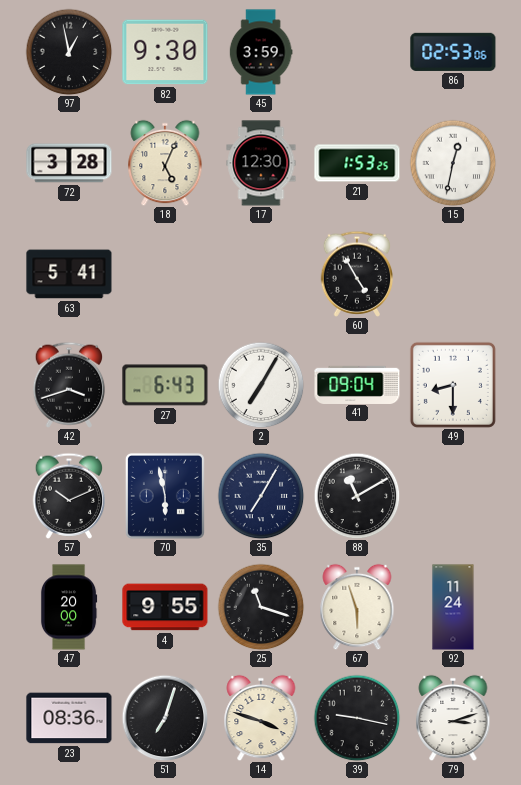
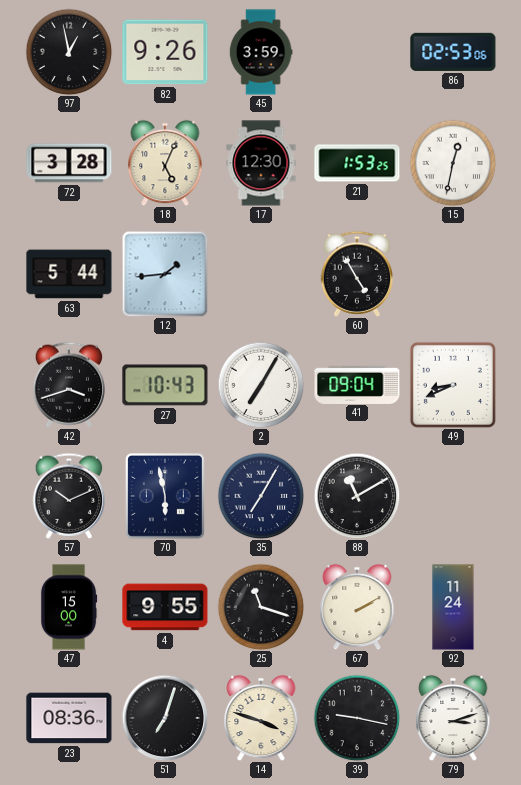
82: 9:30 -> 9:26
63: 5:41 -> 5:44
12: none -> 1:44
27: 6:43 -> 10:43
49: 8:30 -> 8:41
47: 20:00 -> 15:00
67: 5:57 -> 2:10
